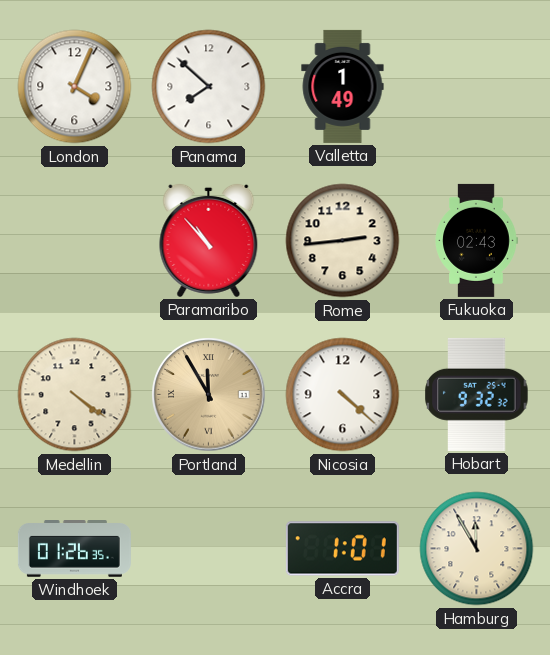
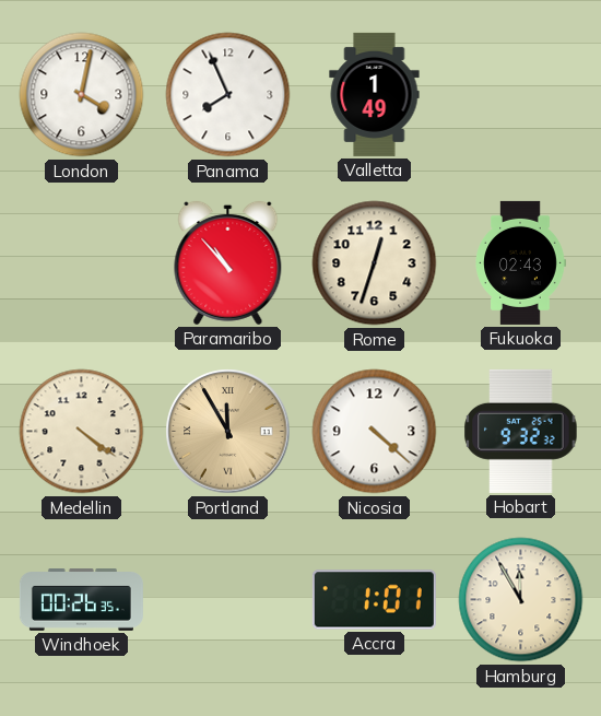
London: 4:04 -> 4:02
Panama: 7:52 -> 7:56
Rome: 2:44 -> 12:33
Windhoek: 01:26 -> 00:26
